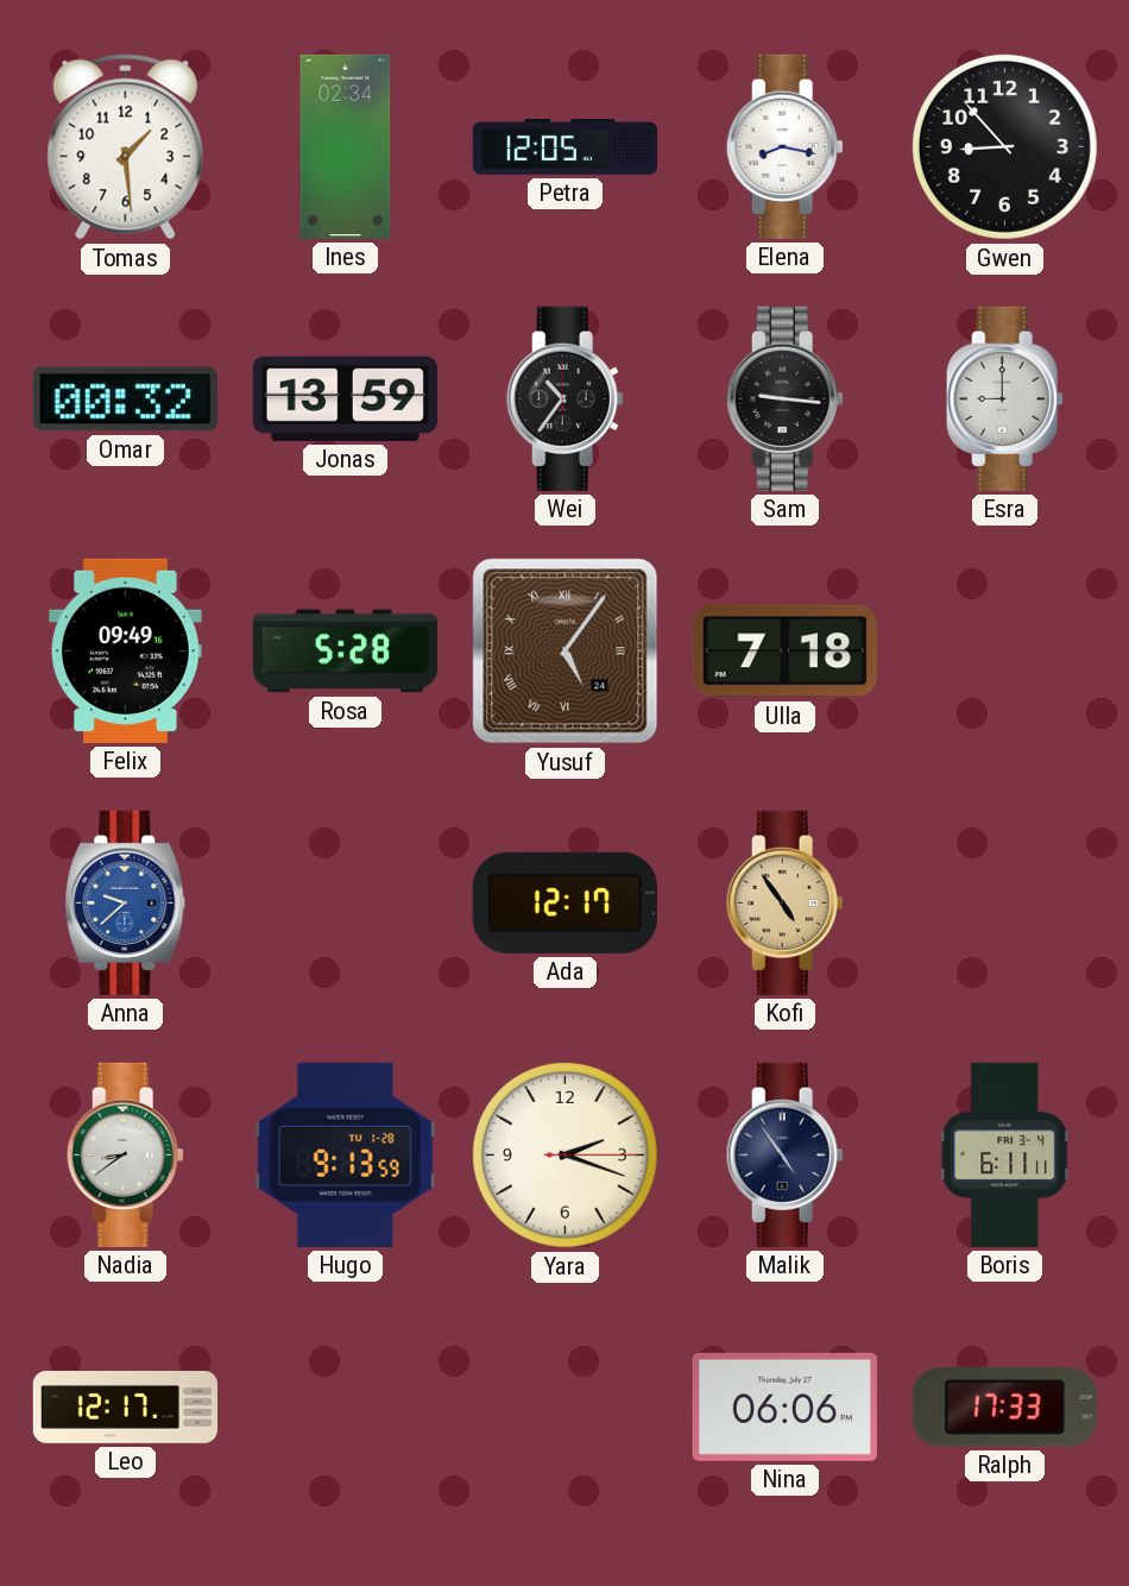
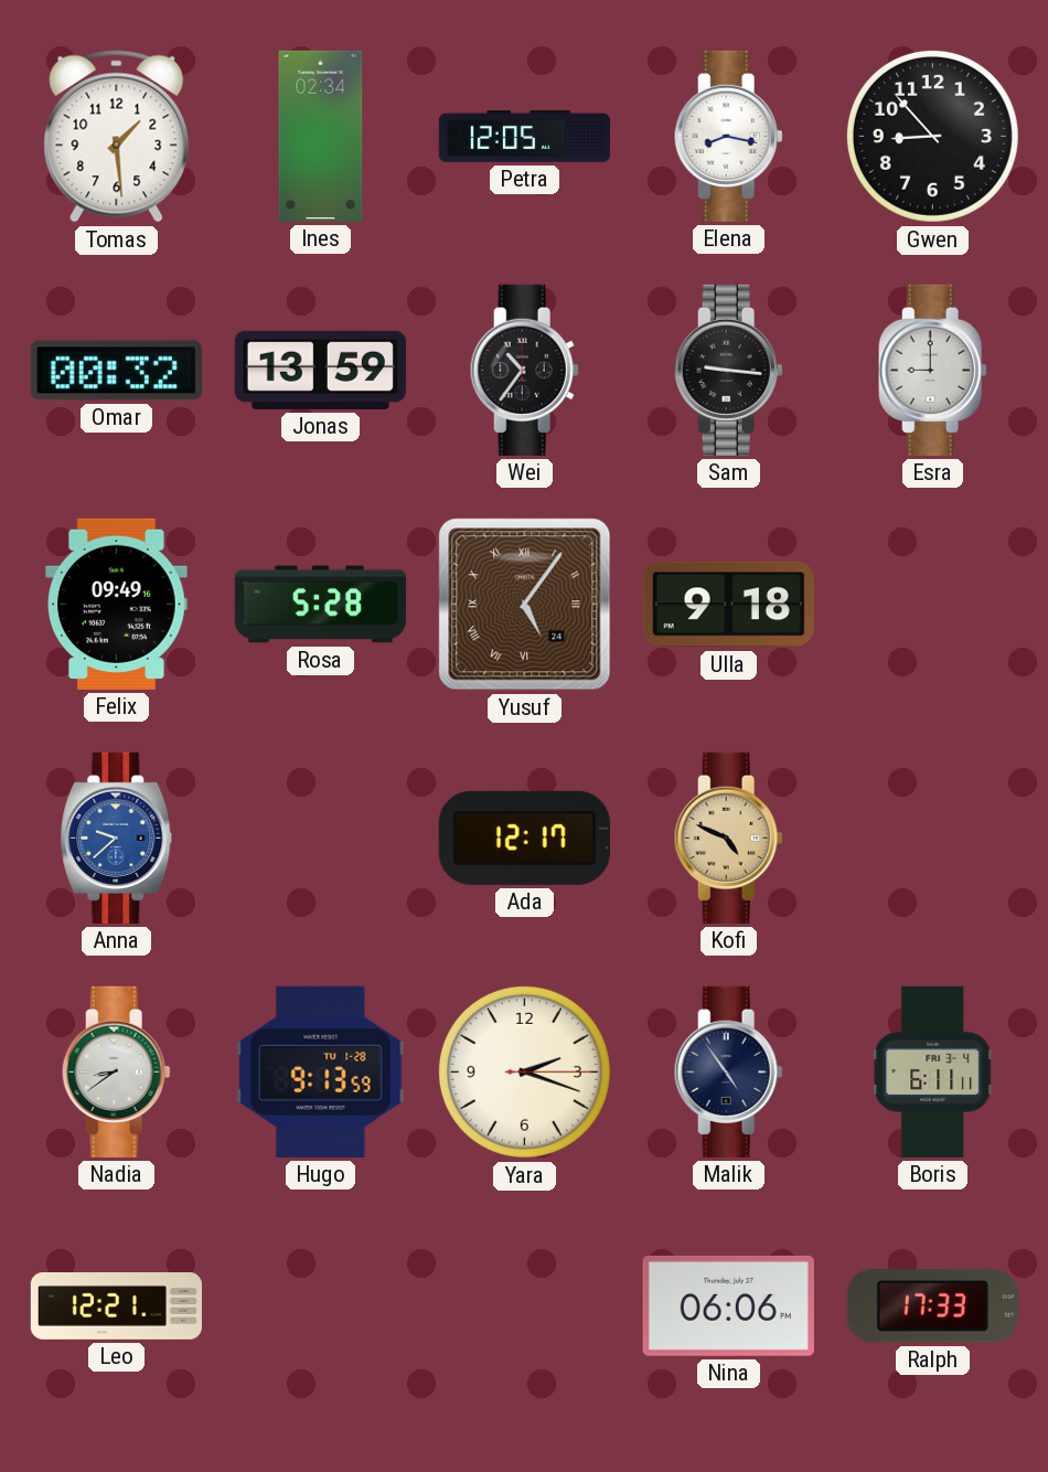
Ulla: 7:18 -> 9:18
Kofi: 4:54 -> 4:49
Leo: 12:17 -> 12:21
